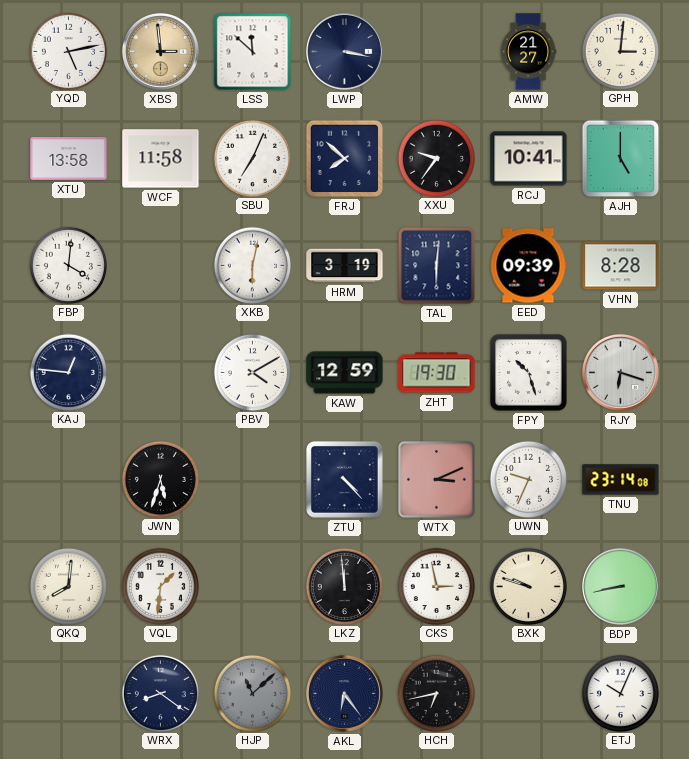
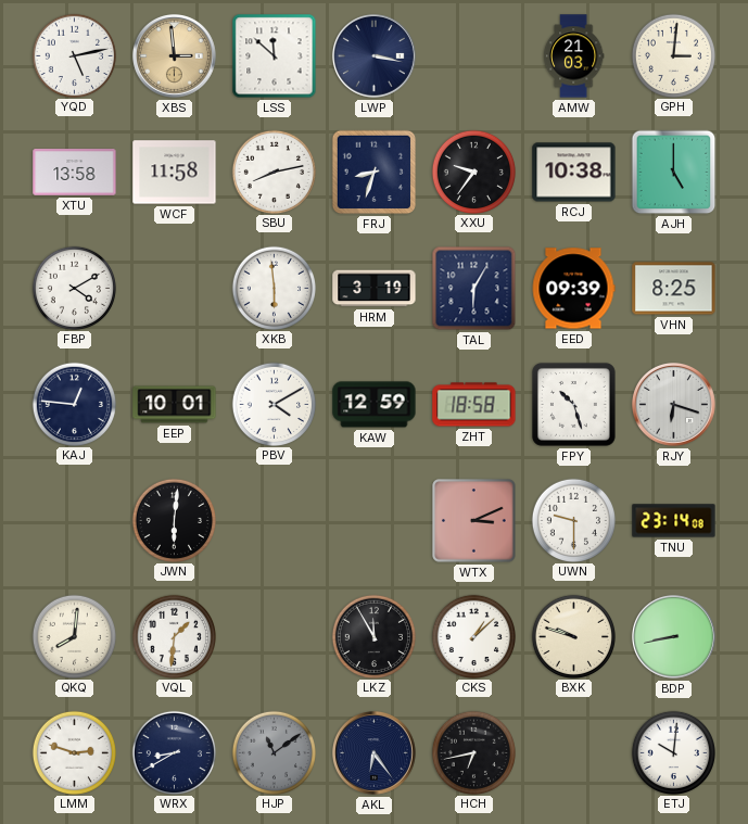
AMW: 21:27 -> 21:03
SBU: 7:04 -> 8:13
FRJ: 7:52 -> 8:33
RCJ: 10:41 -> 10:38
FBP: 4:01 -> 4:10
XKB: 6:02 -> 5:59
TAL: 6:01 -> 6:05
VHN: 8:28 -> 8:25
EEP: none -> 10:01
ZHT: 19:30 -> 18:58
JWN: 5:33 -> 6:01
ZTU: 4:23 -> none
UWN: 9:34 -> 9:30
LKZ: 11:59 -> 11:55
CKS: 2:58 -> 1:08
LMM: none -> 2:48
WRX: 8:21 -> 8:40
HJP: 11:08 -> 11:09
ETJ: 10:04 -> 10:01
